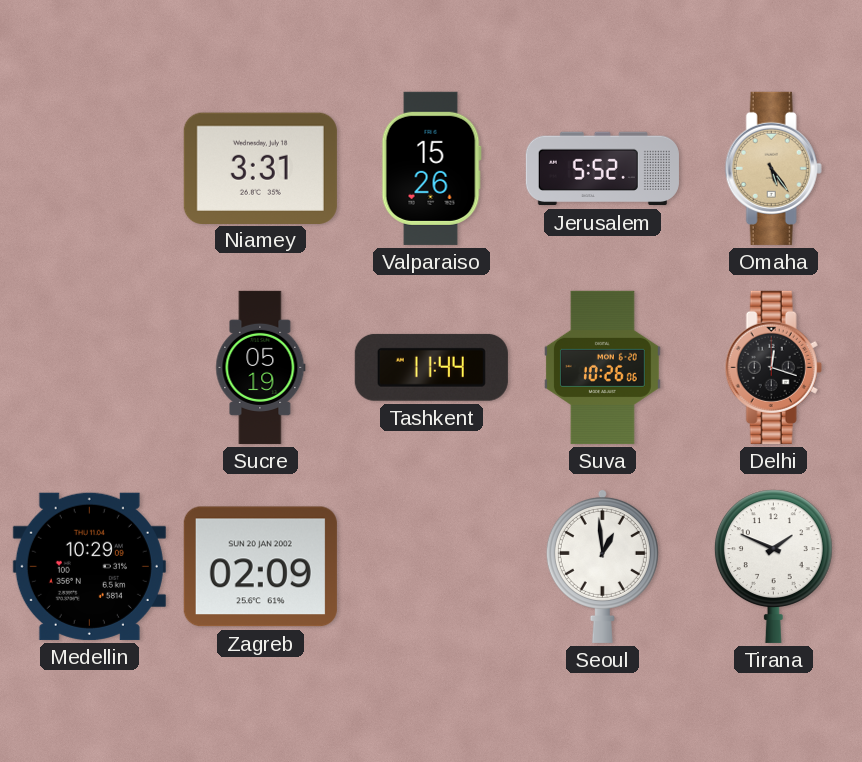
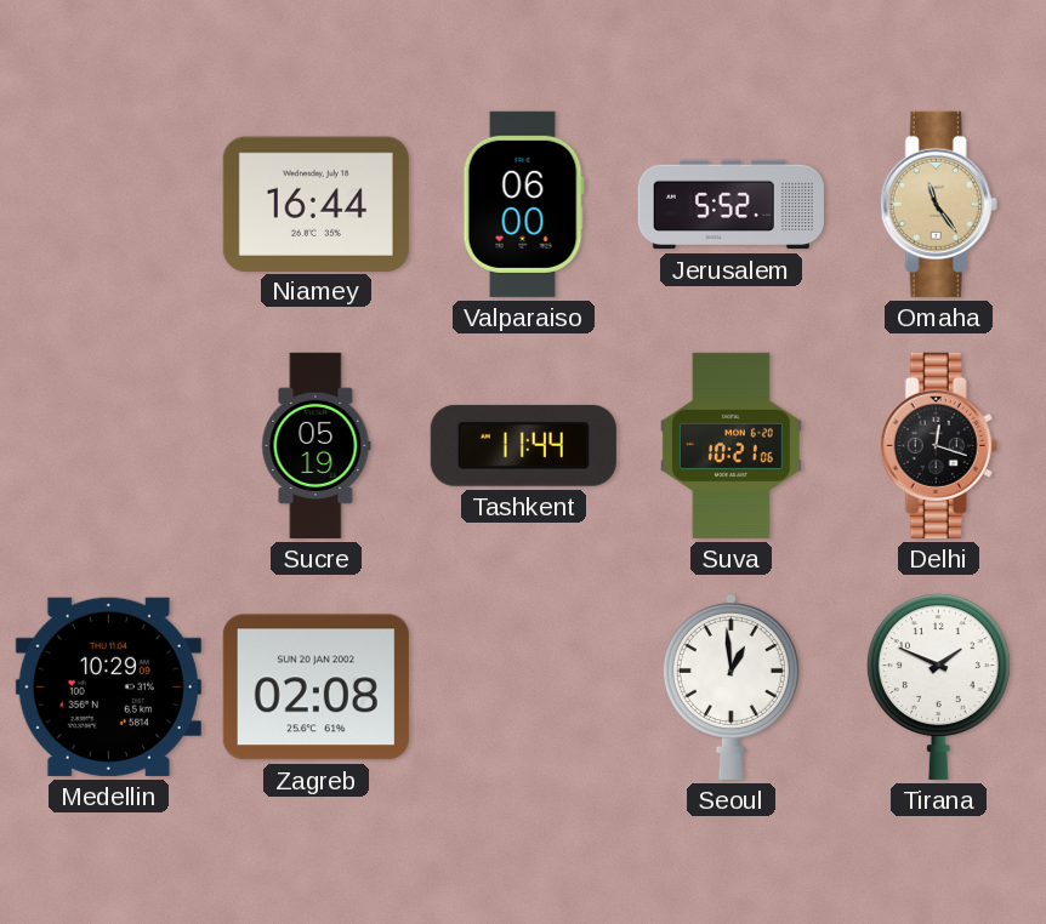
Niamey: 3:31 -> 16:44
Valparaiso: 15:26 -> 06:00
Omaha: 5:24 -> 11:24
Suva: 10:26 -> 10:21
Zagreb: 02:09 -> 02:08
